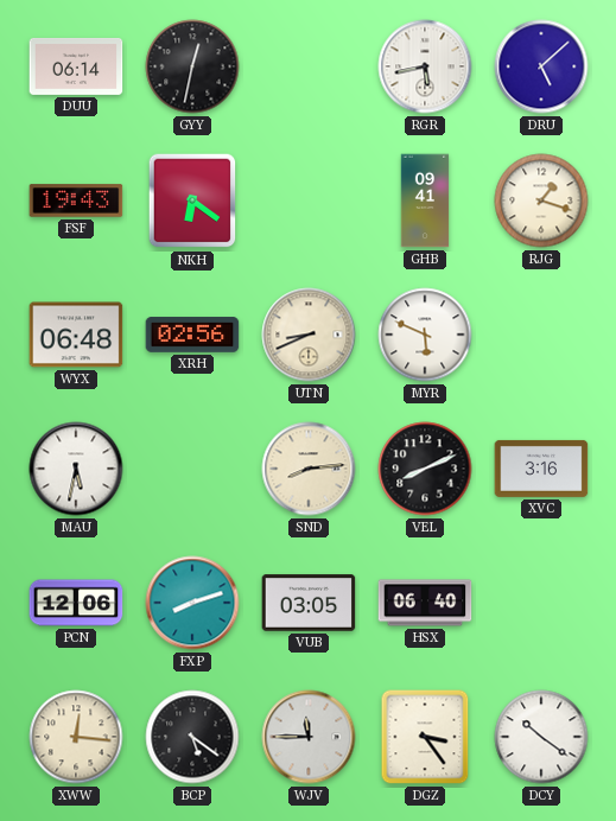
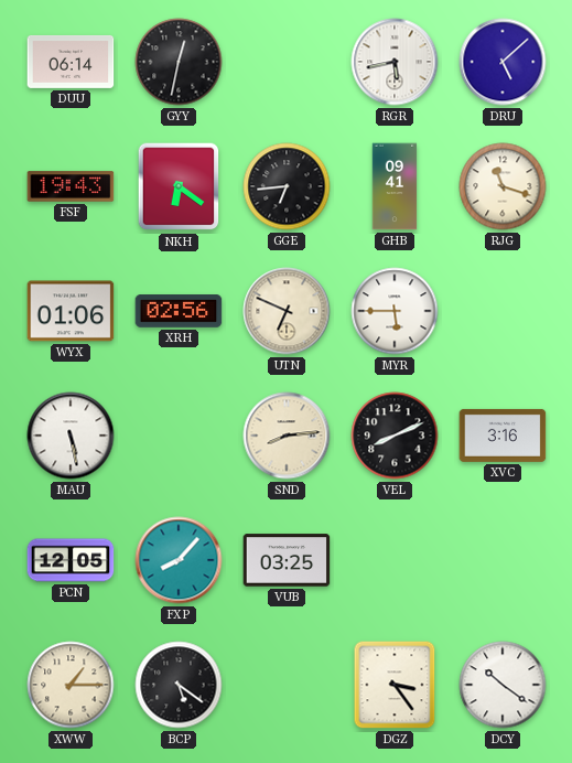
GGE: none -> 6:44
RJG: 1:18 -> 11:18
WYX: 06:48 -> 01:06
UTN: 8:41 -> 6:49
MYR: 5:49 -> 5:45
MAU: 5:32 -> 5:28
PCN: 12:06 -> 12:05
FXP: 8:12 -> 8:07
VUB: 03:05 -> 03:25
HSX: 06:40 -> none
XWW: 12:16 -> 1:15
WJV: 11:45 -> none
